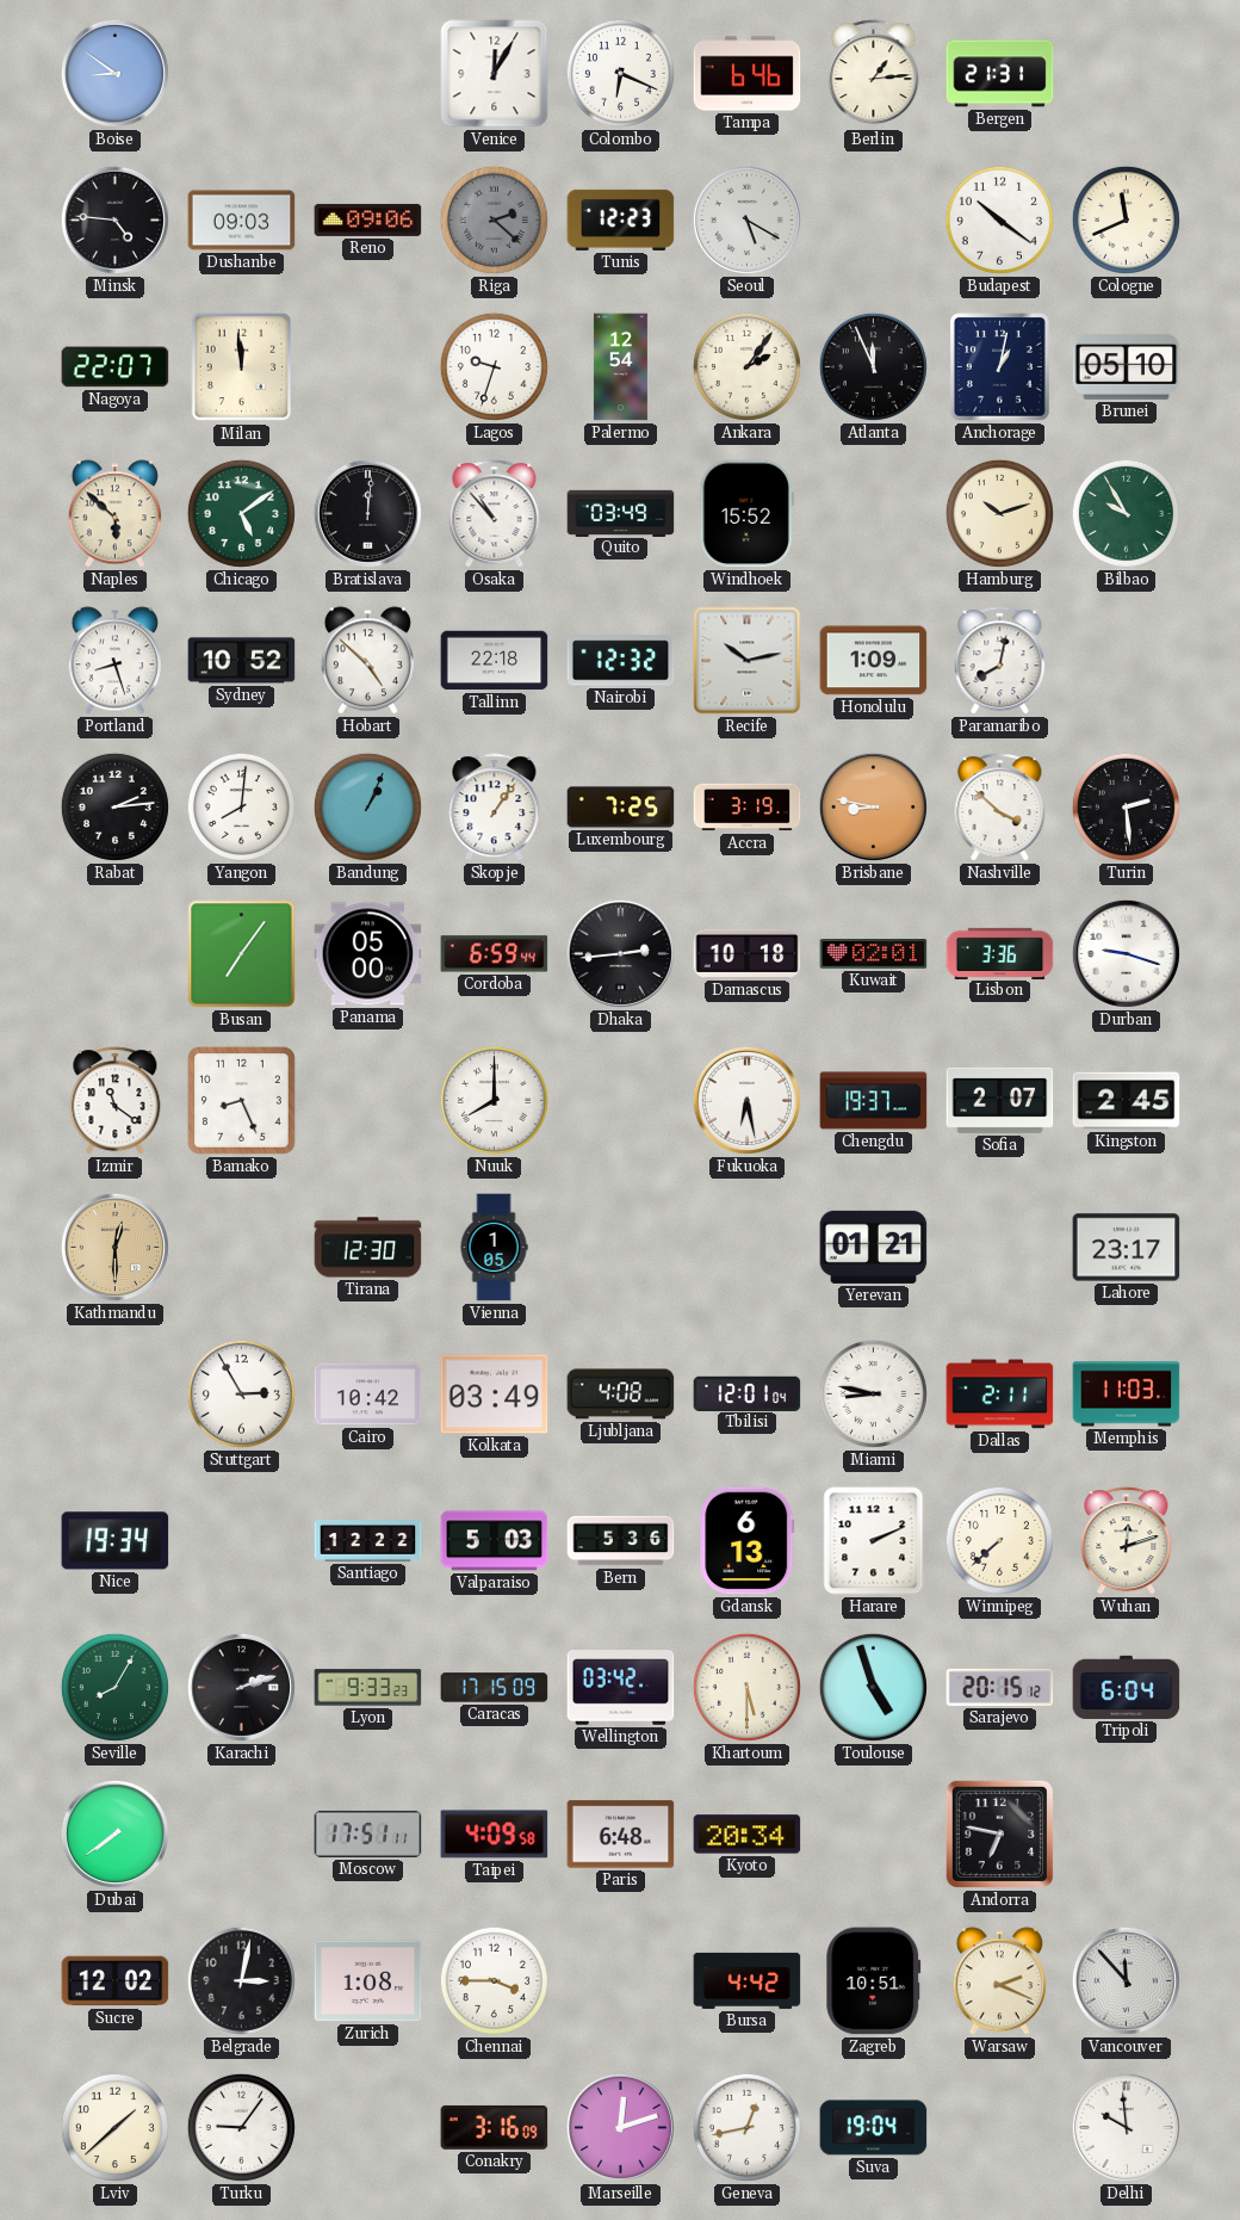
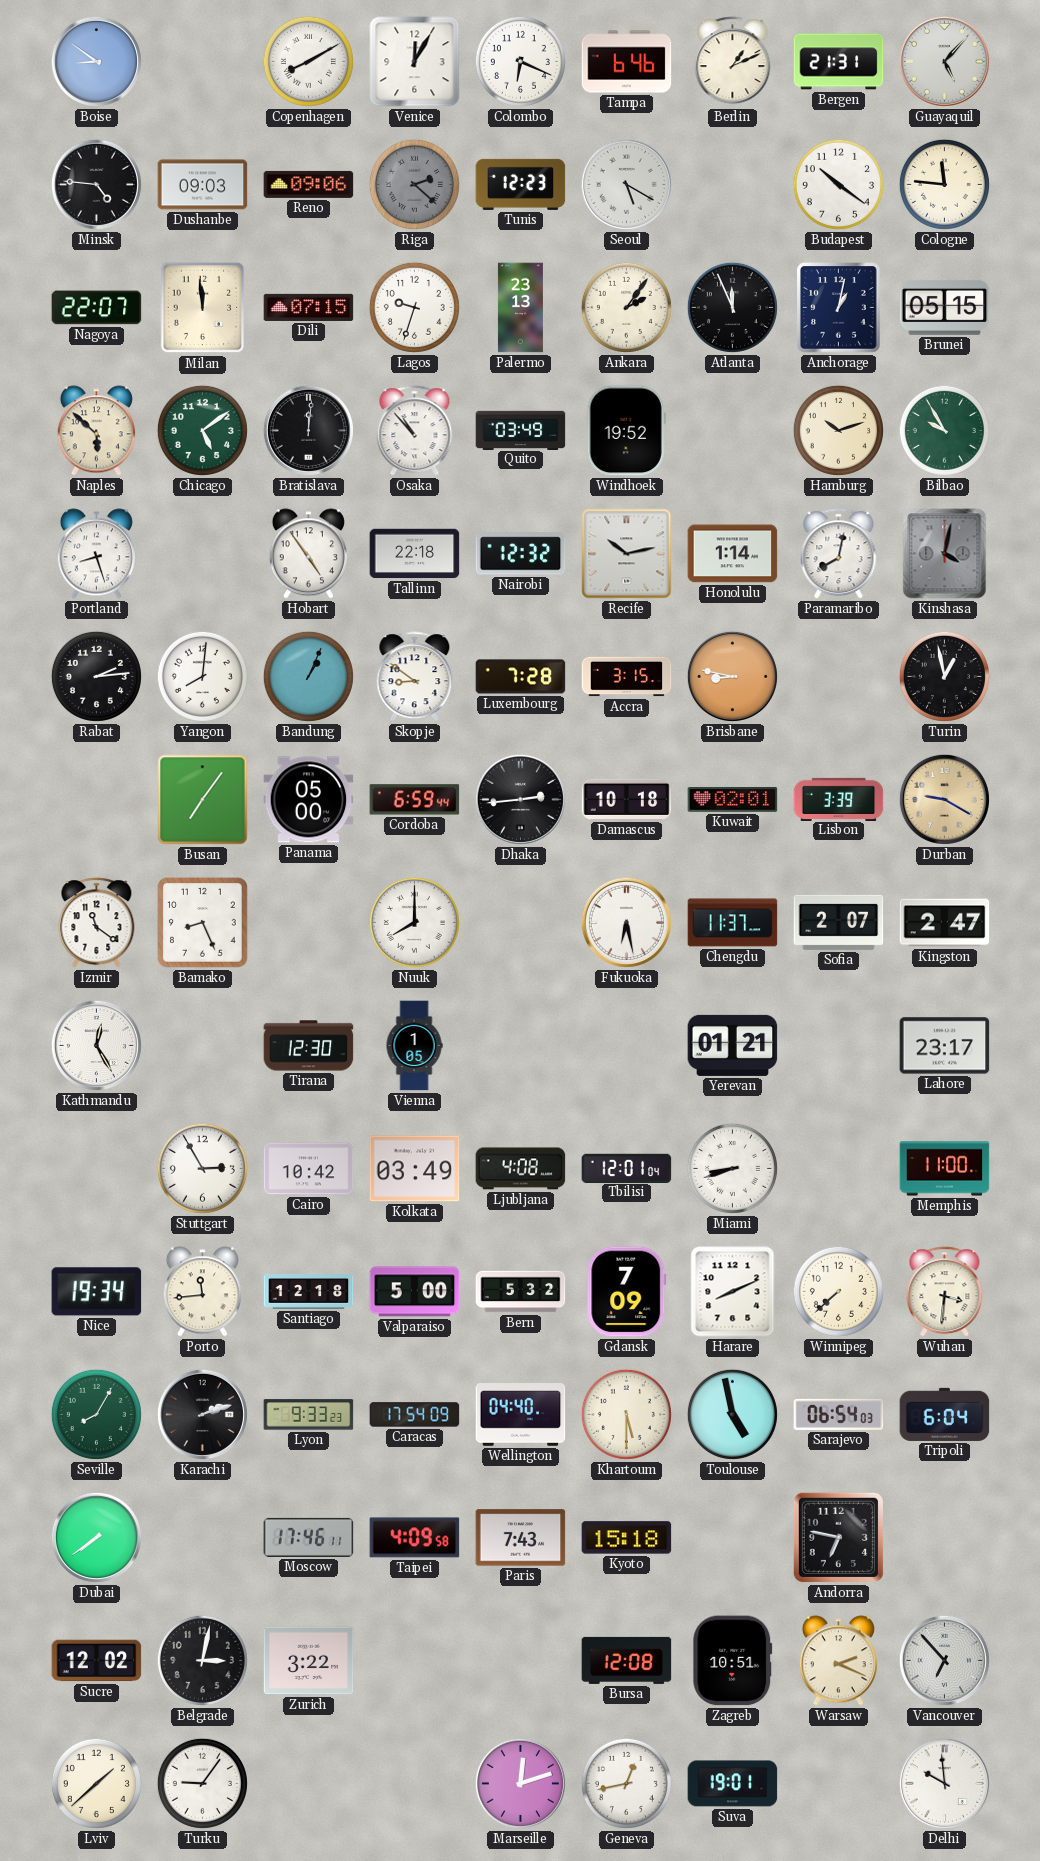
Copenhagen: none -> 8:10
Berlin: 1:14 -> 1:11
Guayaquil: none -> 5:07
Cologne: 11:41 -> 11:46
Dili: none -> 07:15
Palermo: 12:54 -> 23:13
Brunei: 05:10 -> 05:15
Windhoek: 15:52 -> 19:52
Sydney: 10:52 -> none
Hobart: 4:52 -> 4:54
Honolulu: 1:09 -> 1:14
Kinshasa: none -> 4:02
Skopje: 1:06 -> 8:51
Luxembourg: 7:25 -> 7:28
Accra: 3:19 -> 3:15
Nashville: 3:52 -> none
Turin: 2:29 -> 12:58
Lisbon: 3:36 -> 3:39
Durban: 9:18 -> 9:20
Durban dial: white -> champagne
Chengdu: 19:37 -> 11:37
Kingston: 2:45 -> 2:47
Kathmandu: 12:30 -> 12:25
Kathmandu dial: champagne -> white
Miami: 8:47 -> 8:42
Dallas: 2:11 -> none
Memphis: 11:03 -> 11:00
Porto: none -> 11:44
Santiago: 12:22 -> 12:18
Valparaiso: 5:03 -> 5:00
Bern: 5:36 -> 5:32
Gdansk: 6:13 -> 7:09
Harare: 2:11 -> 8:11
Wuhan: 12:12 -> 3:31
Caracas: 17:15 -> 17:54
Wellington: 03:42 -> 04:40
Toulouse: 4:57 -> 4:58
Sarajevo: 20:15 -> 06:54
Moscow: 17:51 -> 17:46
Paris: 6:48 -> 7:43
Kyoto: 20:34 -> 15:18
Zurich: 1:08 -> 3:22
Chennai: 3:45 -> none
Bursa: 4:42 -> 12:08
Vancouver: 11:53 -> 6:53
Conakry: 3:16 -> none
Suva: 19:04 -> 19:01
